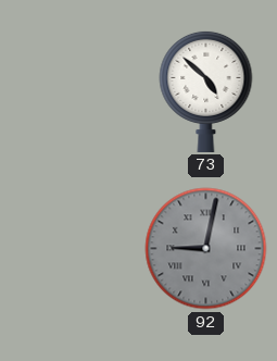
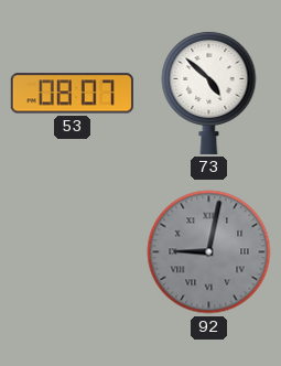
53: none -> 08:07
